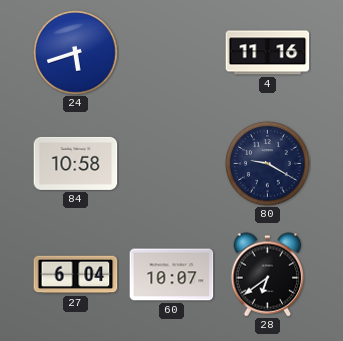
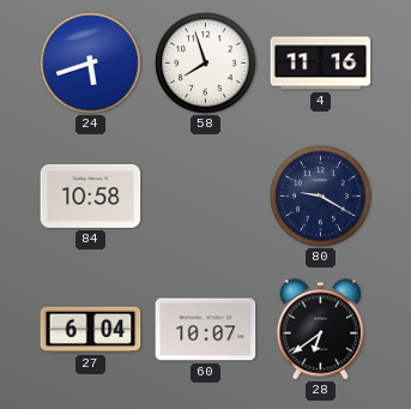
58: none -> 7:57
